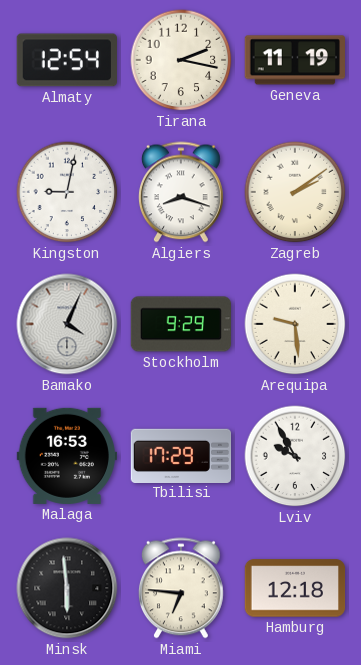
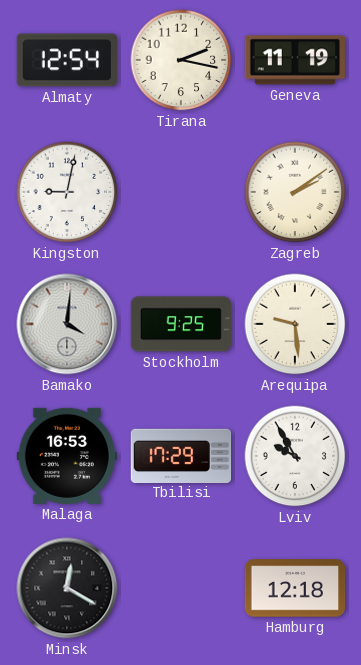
Algiers: 8:18 -> none
Bamako: 4:04 -> 4:01
Stockholm: 9:29 -> 9:25
Minsk: 5:59 -> 12:20
Miami: 6:46 -> none
